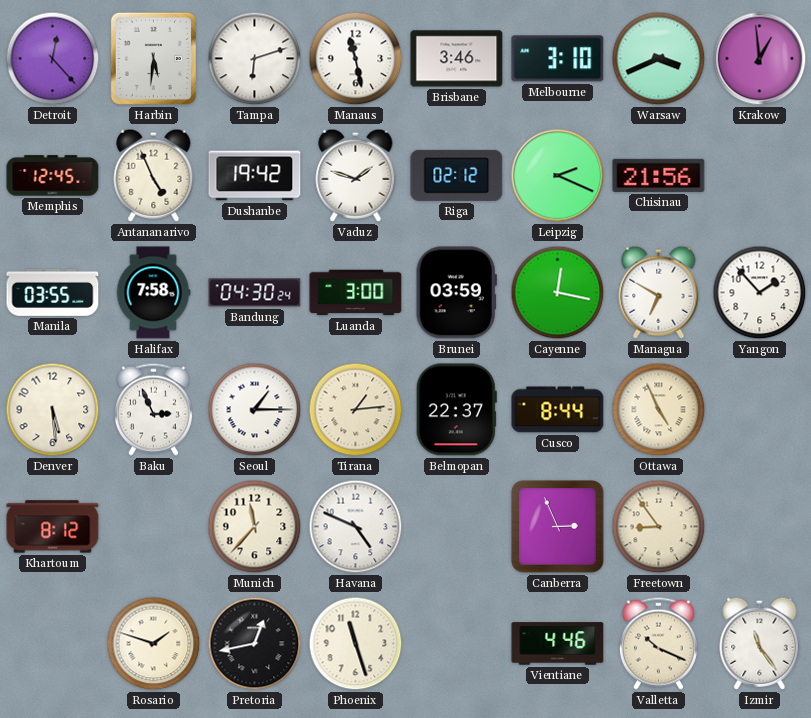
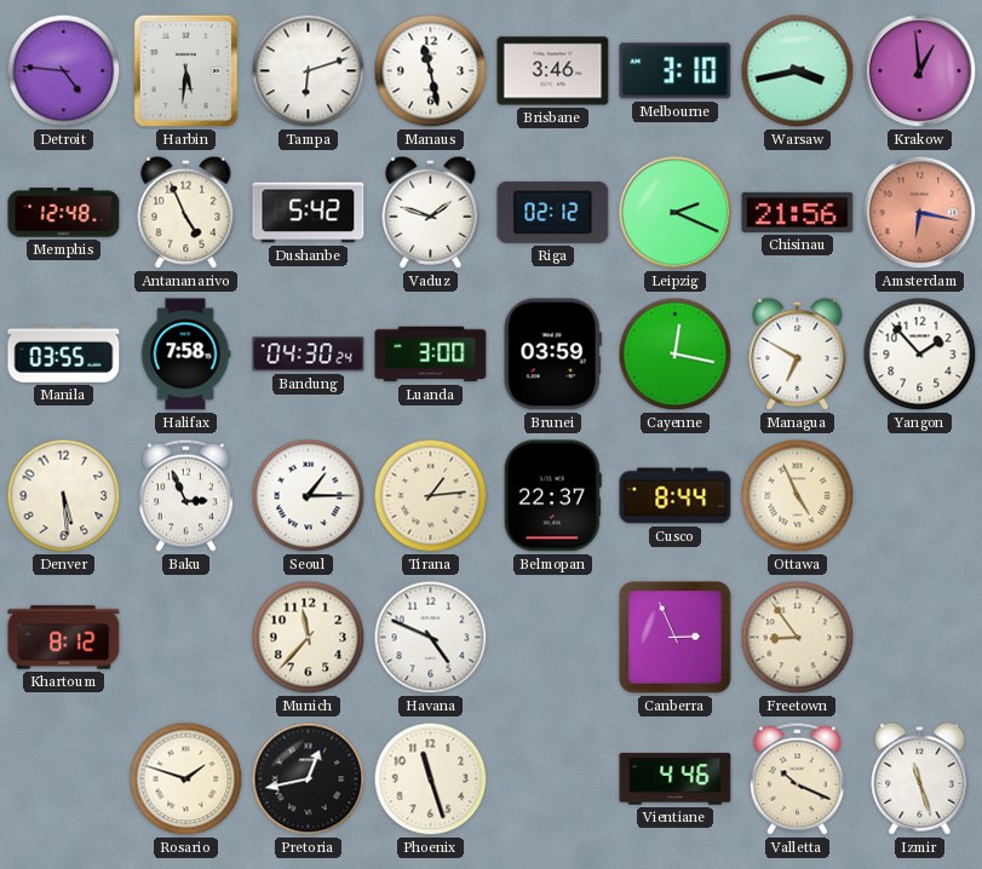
Detroit: 12:23 -> 4:46
Warsaw: 3:41 -> 3:43
Memphis: 12:45 -> 12:48
Dushanbe: 19:42 -> 5:42
Amsterdam: none -> 6:17
Izmir: 11:24 -> 11:27
